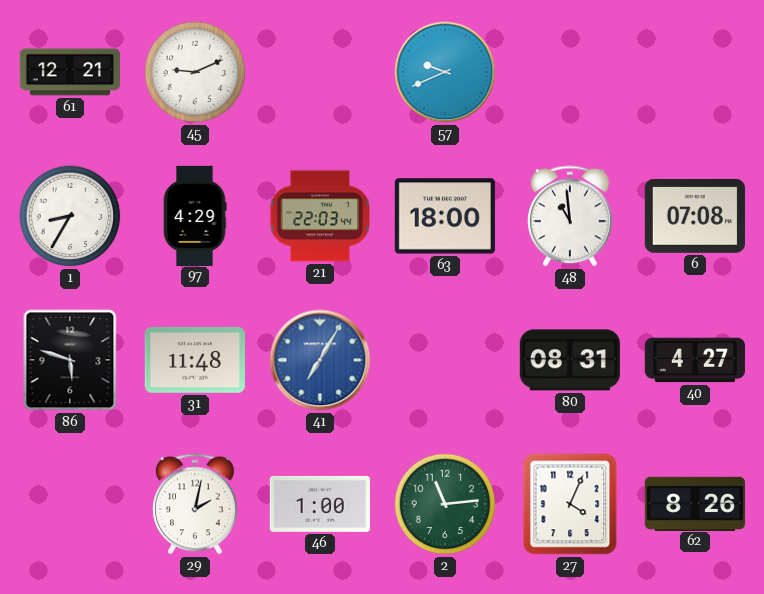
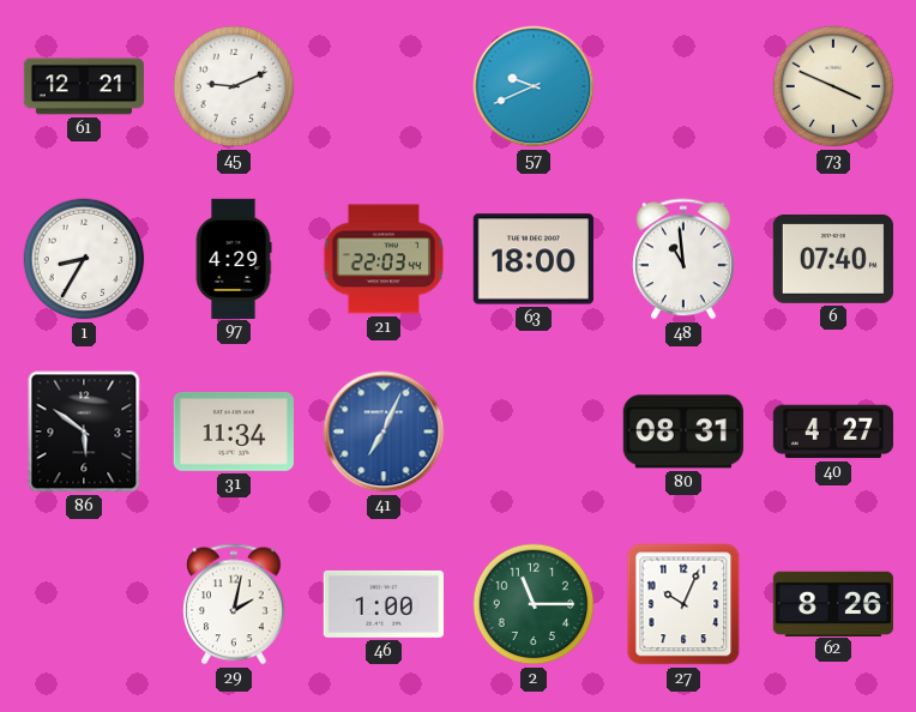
73: none -> 3:49
6: 07:08 -> 07:40
86: 5:48 -> 5:51
31: 11:48 -> 11:34
41: 7:05 -> 7:04
2: 11:14 -> 11:15
27: 4:04 -> 10:04
